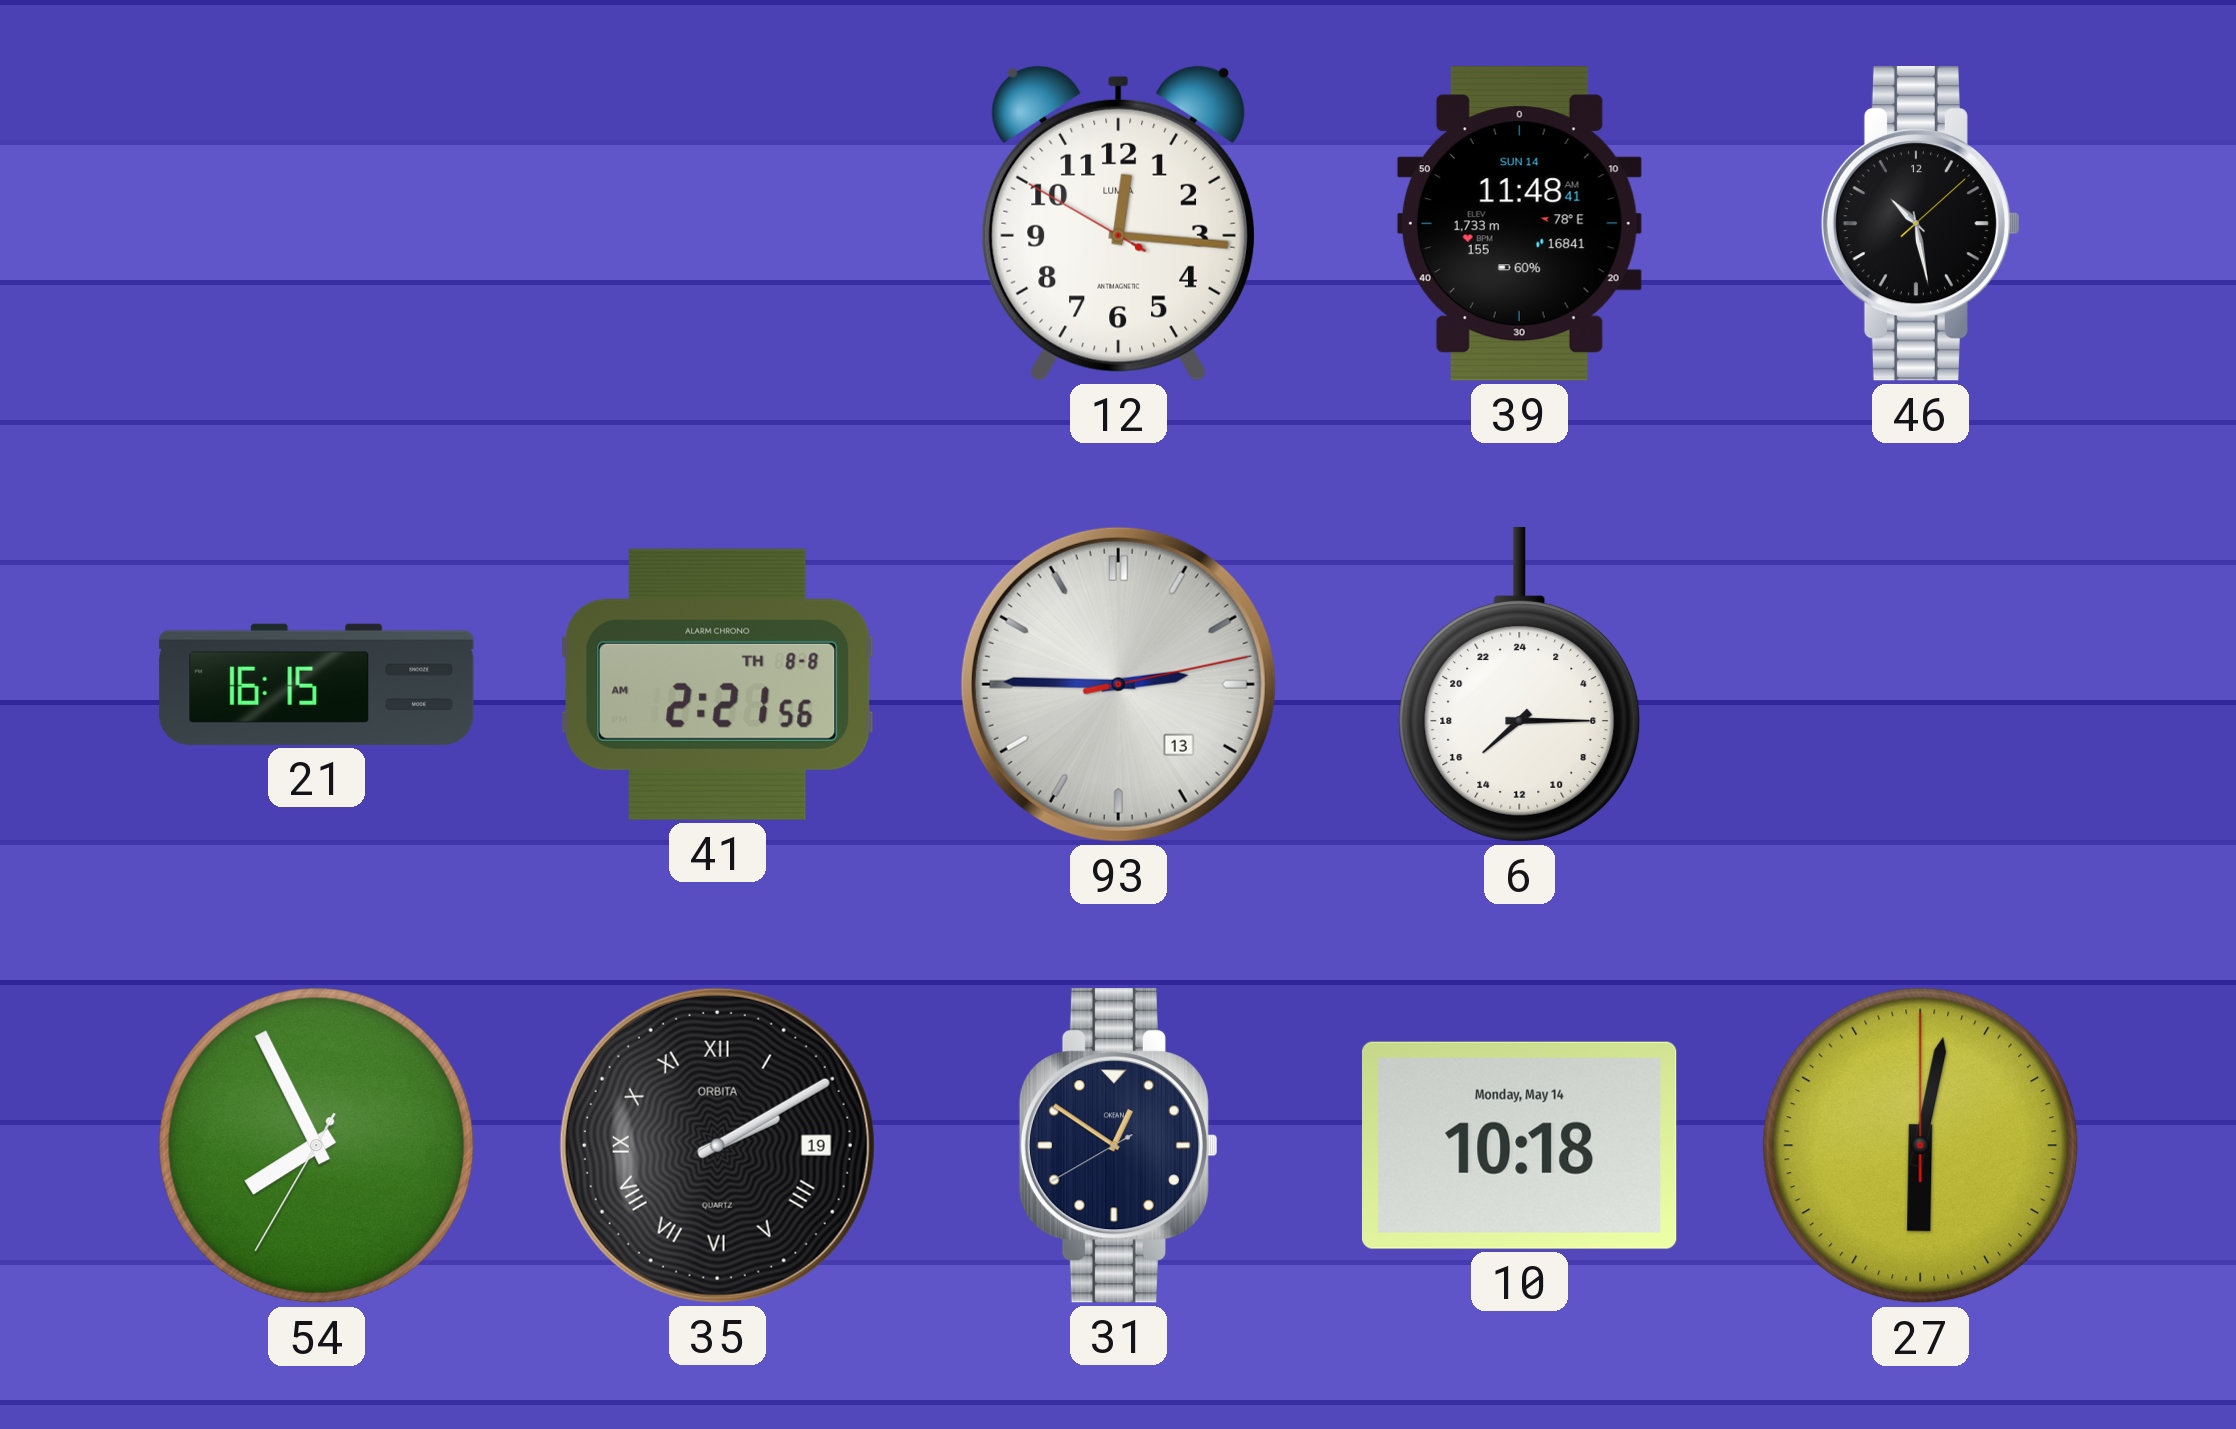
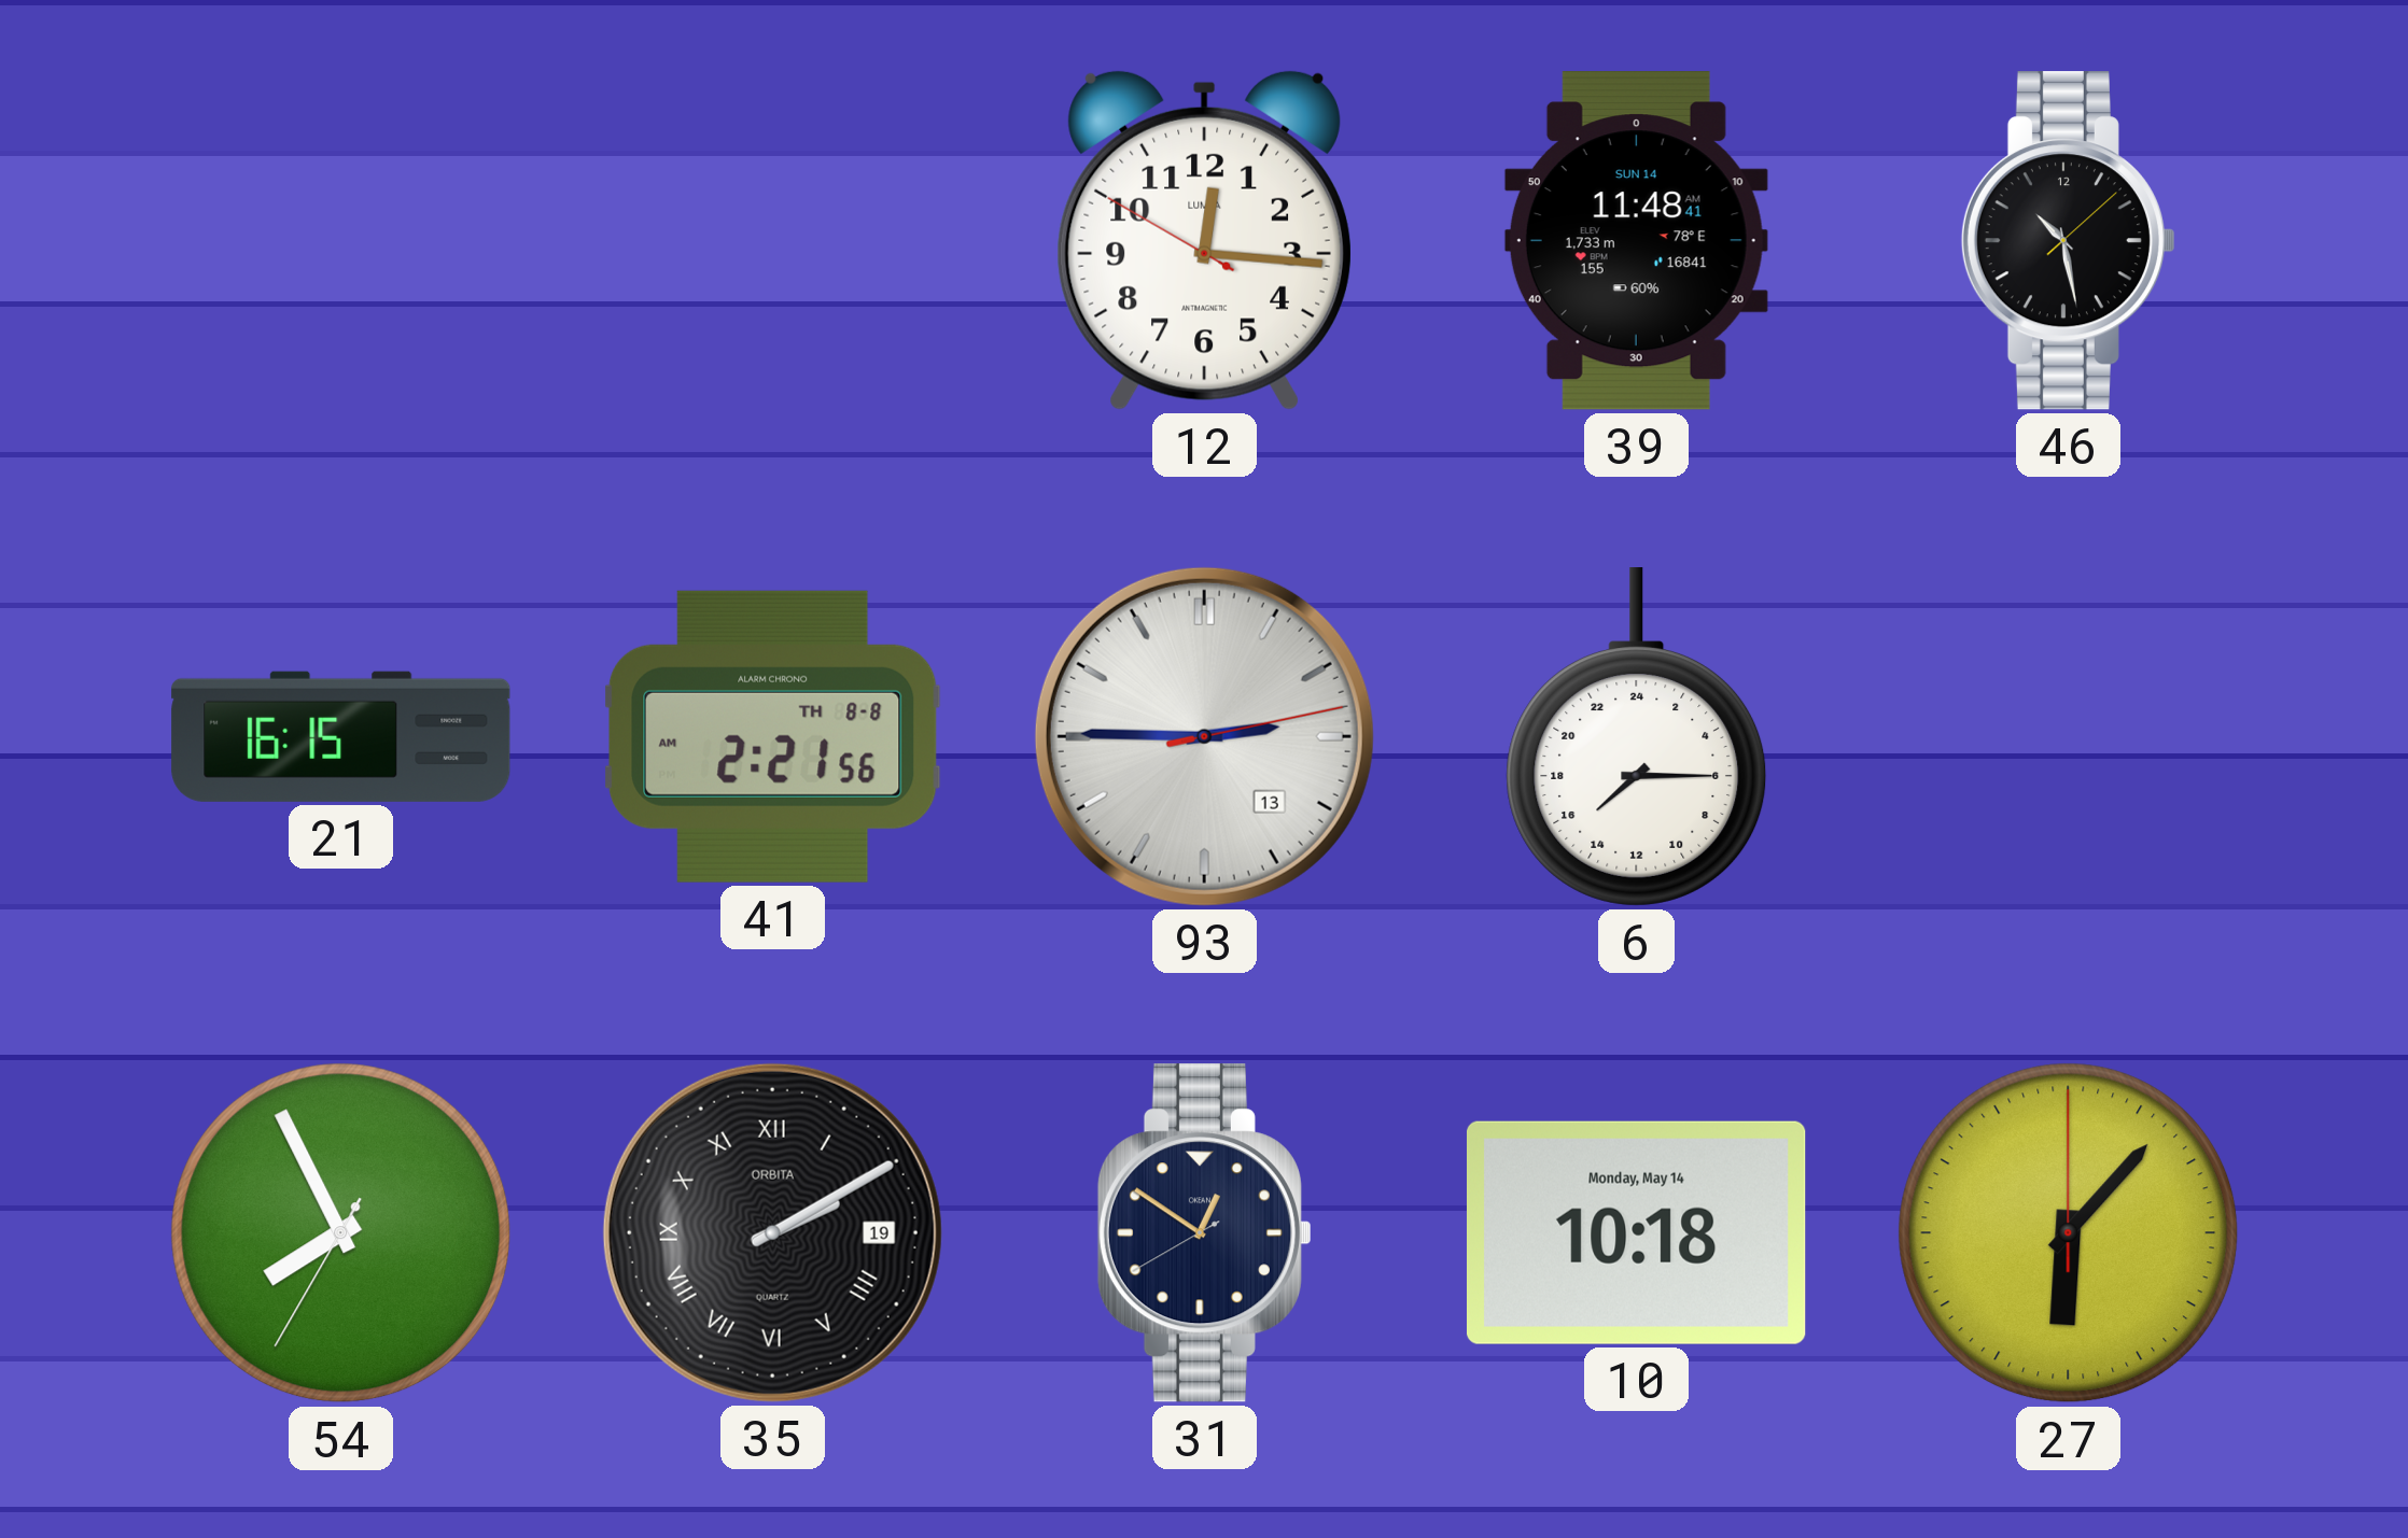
27: 6:02 -> 6:07
